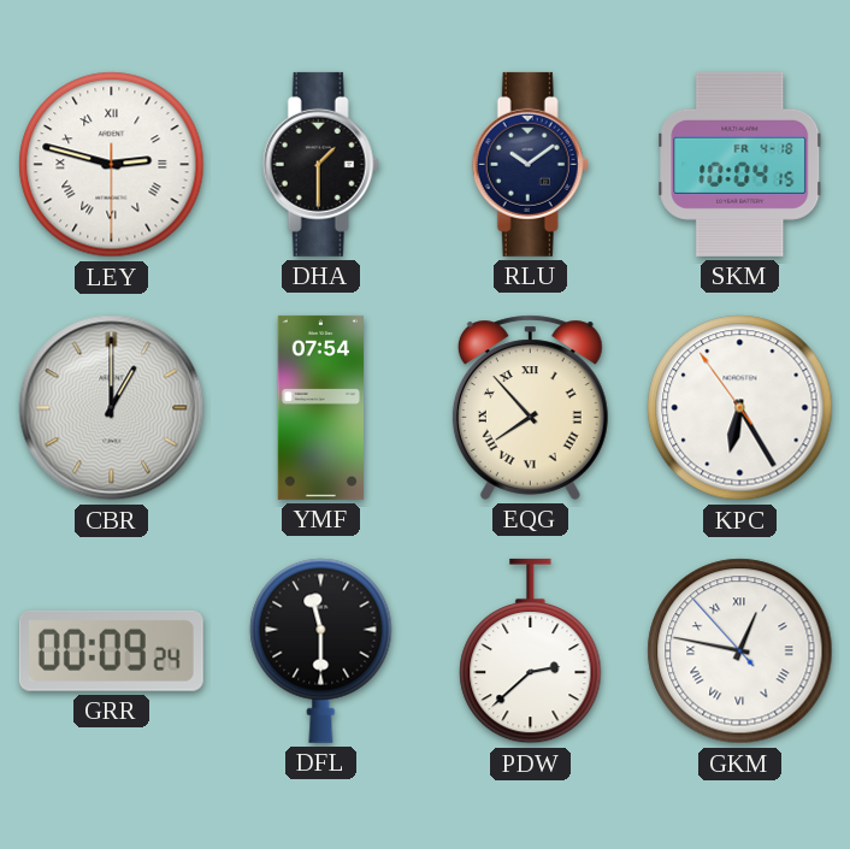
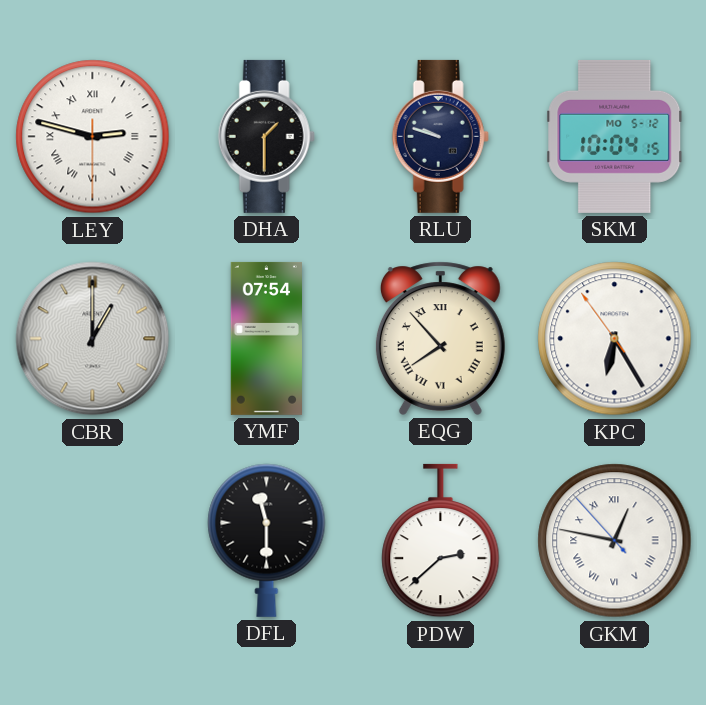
RLU: 10:09 -> 9:48
SKM date: FR 4-18 -> MO 5-12
GRR: 00:09 -> none
